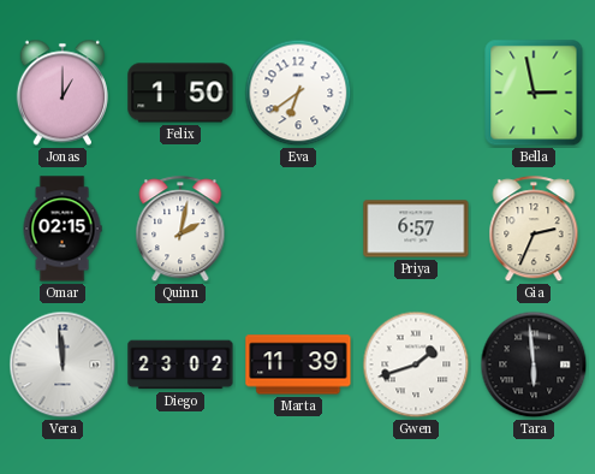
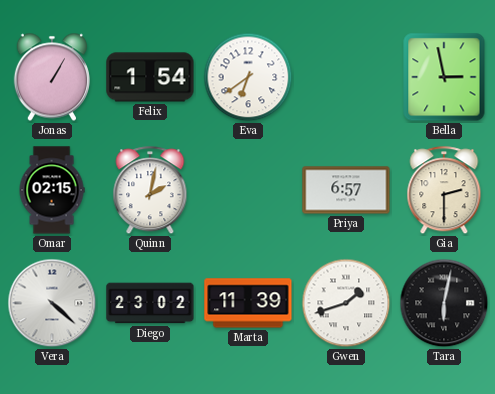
Jonas: 1:00 -> 1:05
Felix: 1:50 -> 1:54
Gia: 2:34 -> 2:30
Vera: 11:59 -> 4:22
Tara: 5:59 -> 6:02
